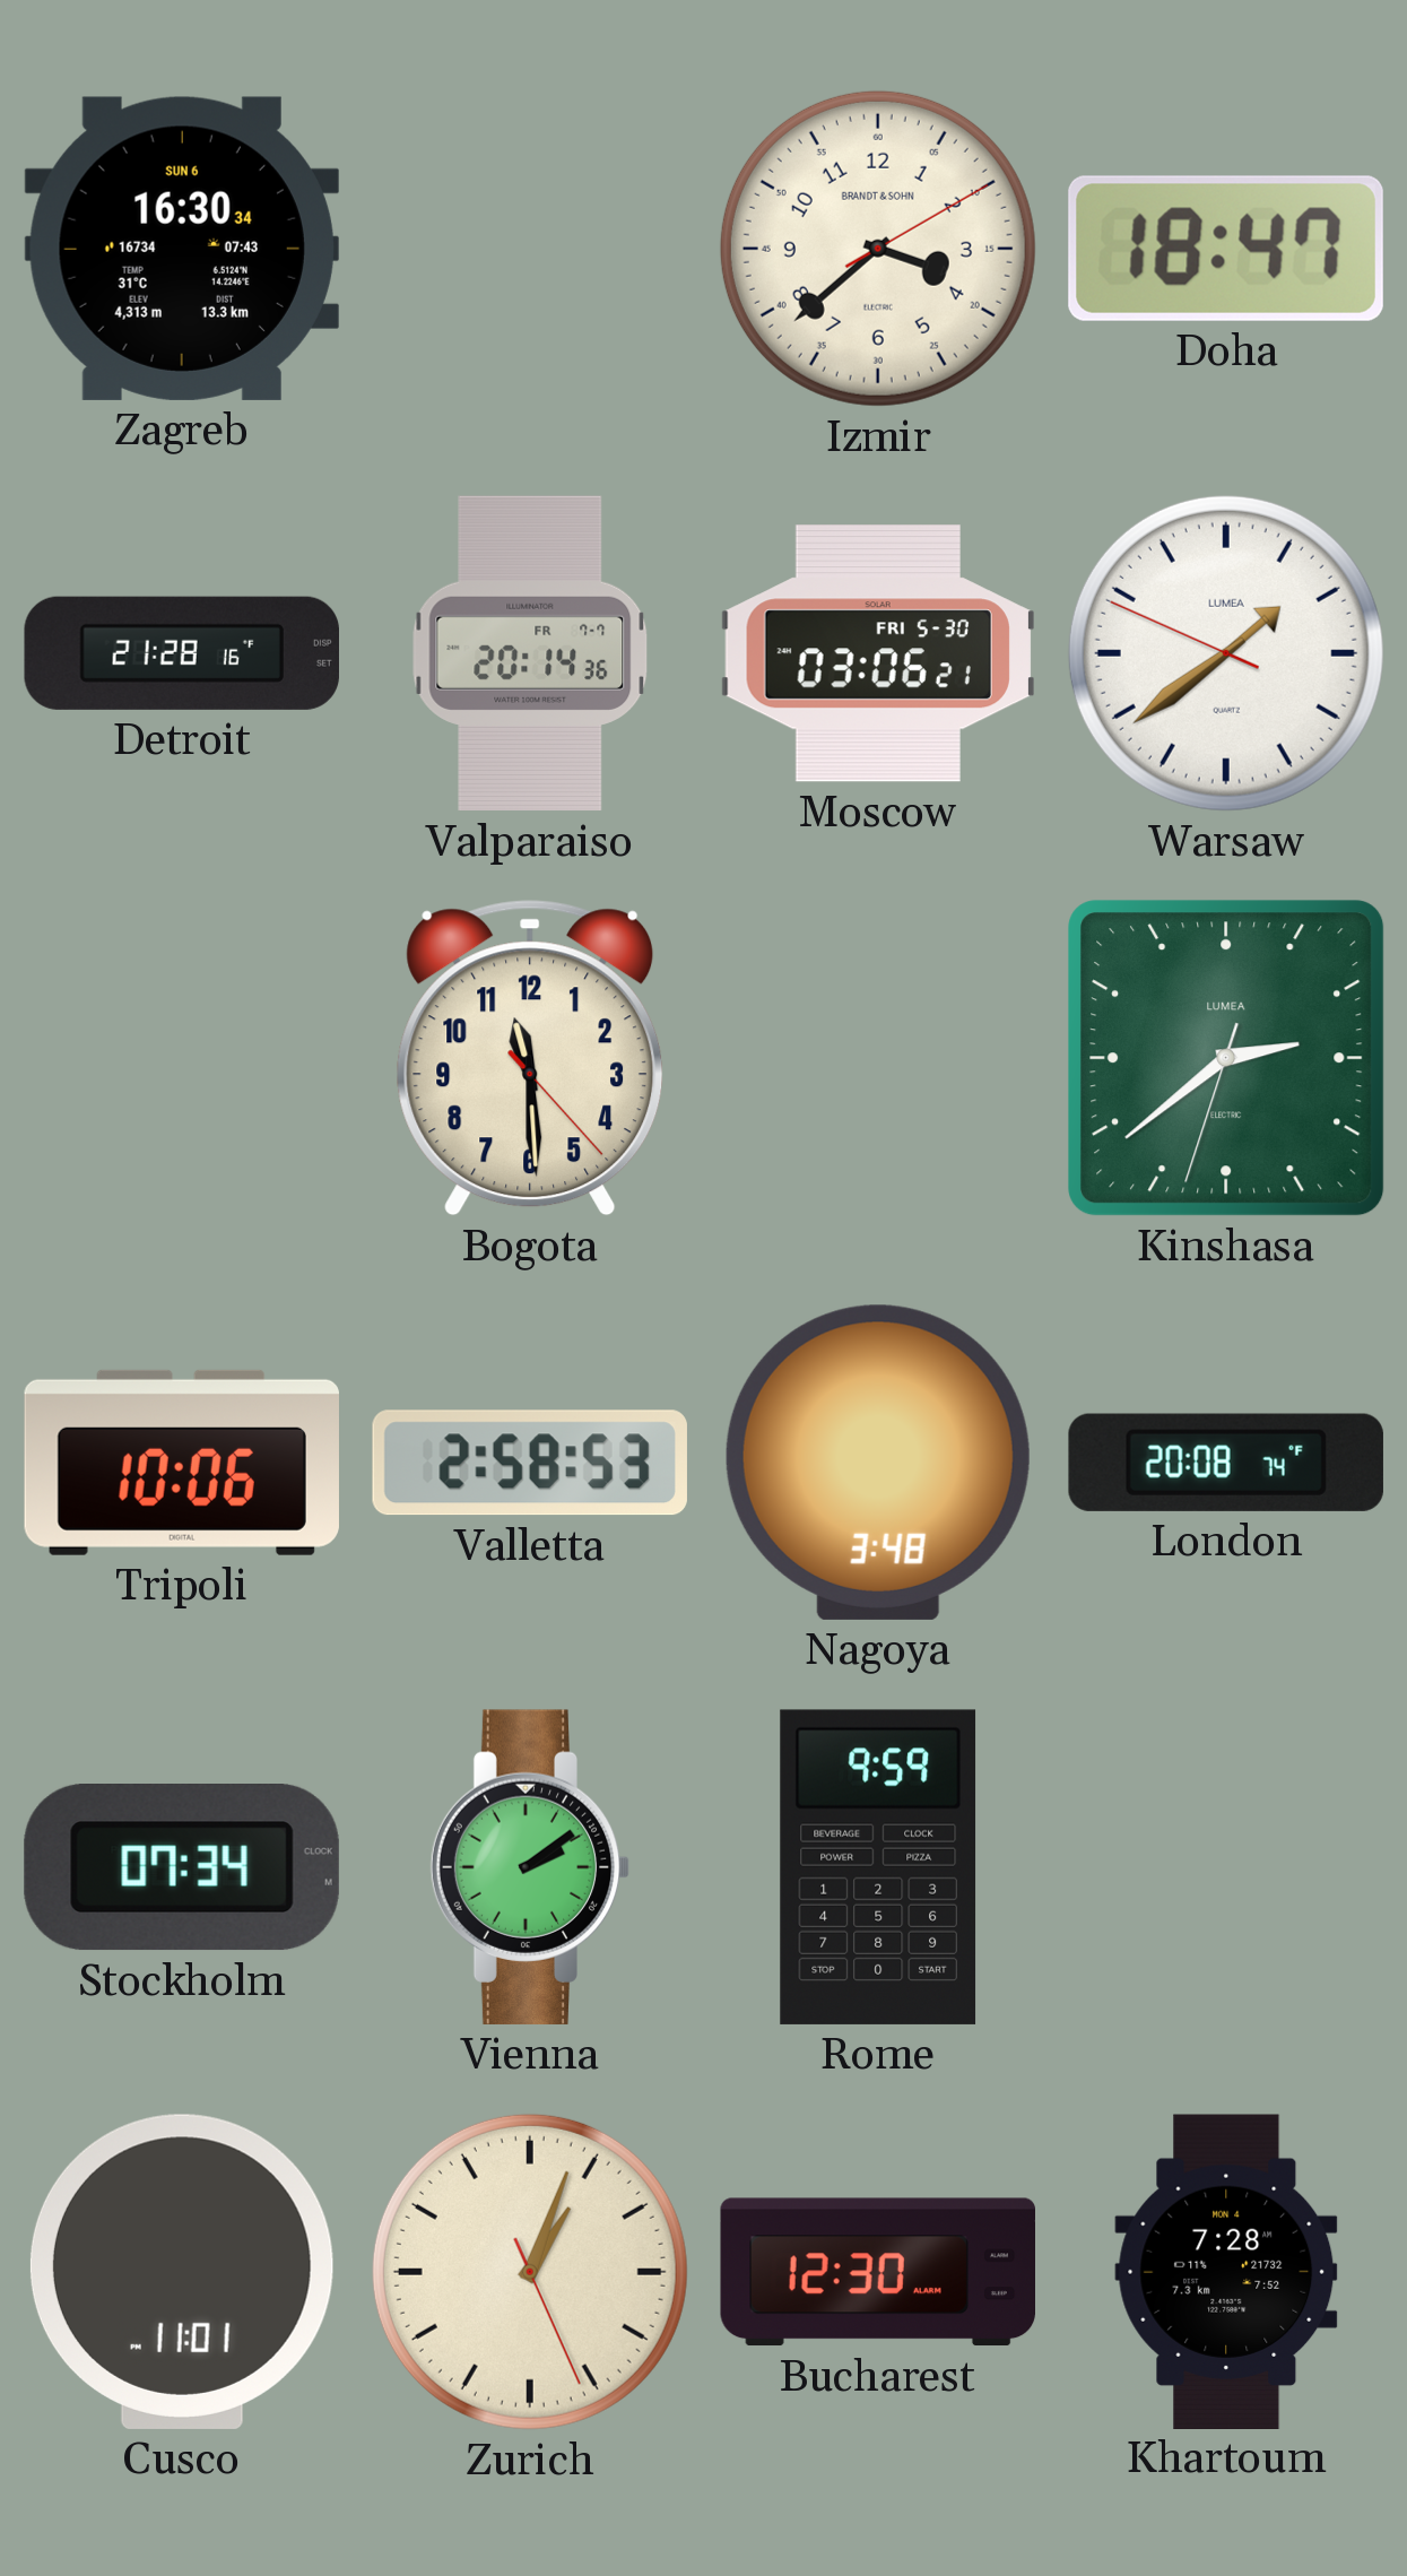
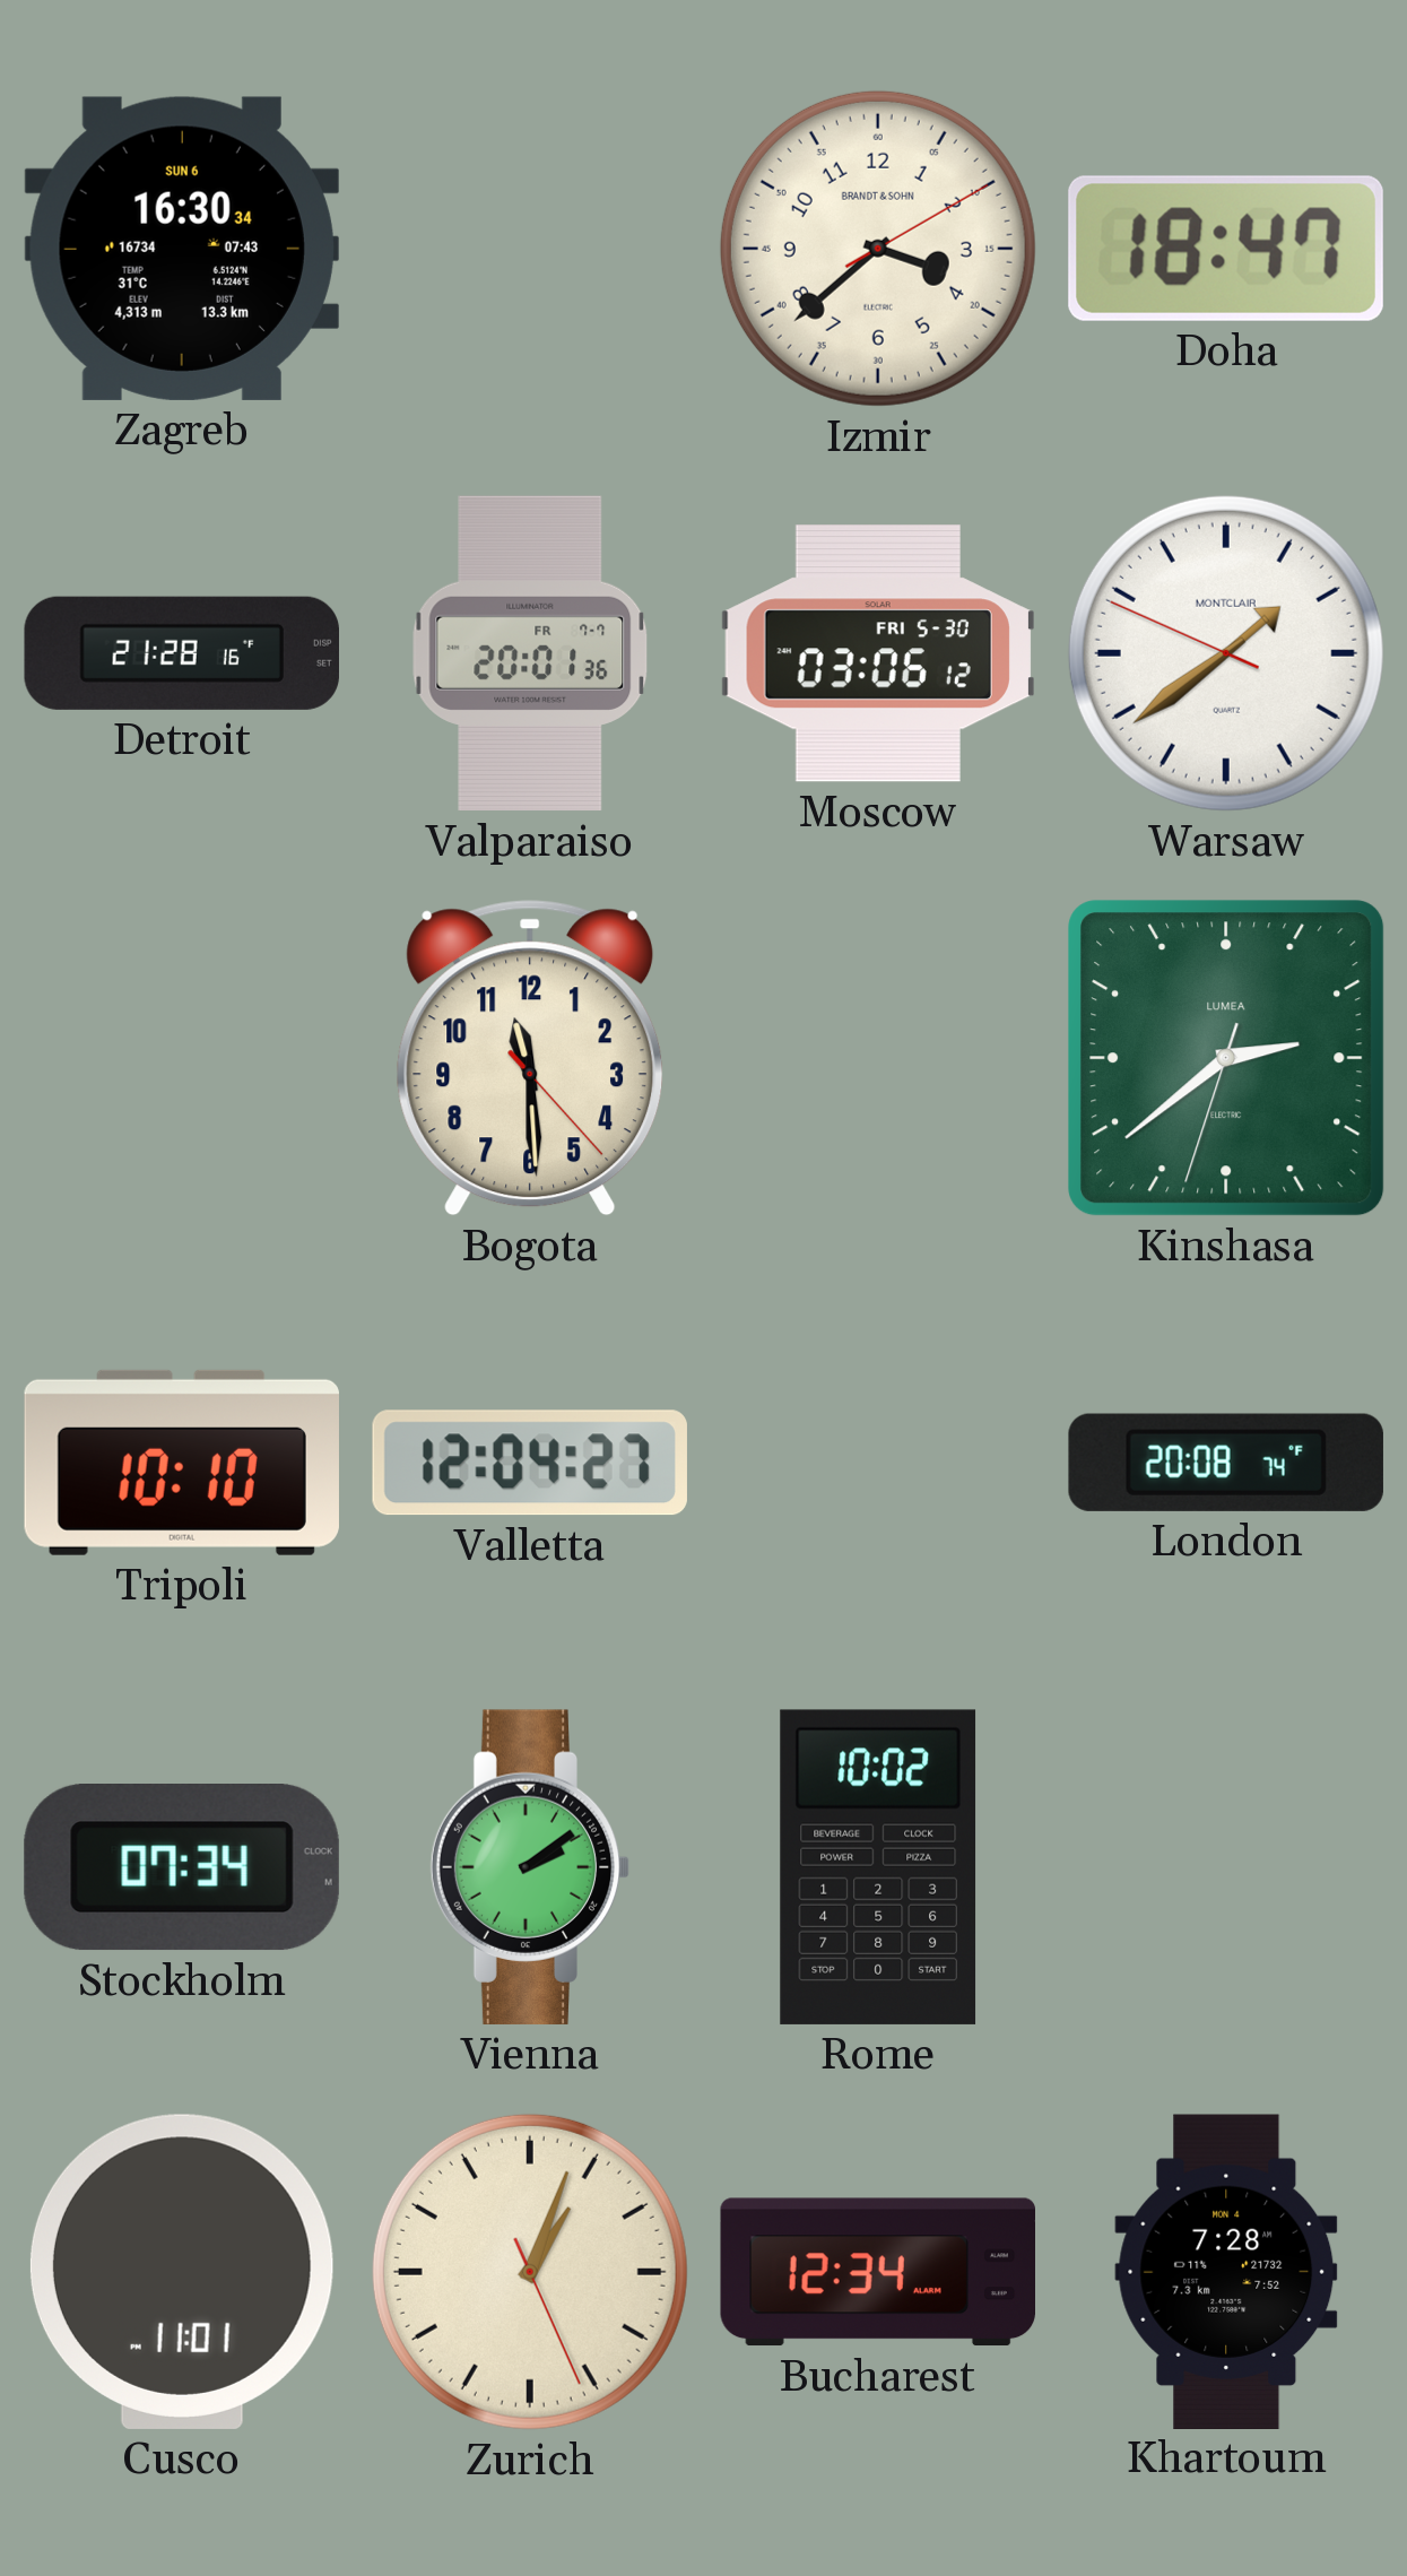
Valparaiso: 20:14 -> 20:01
Moscow: 03:06:21 -> 03:06:12
Warsaw brand: LUMEA -> MONTCLAIR
Tripoli: 10:06 -> 10:10
Valletta: 2:58 -> 12:04
Nagoya: 3:48 -> none
Rome: 9:59 -> 10:02
Bucharest: 12:30 -> 12:34
